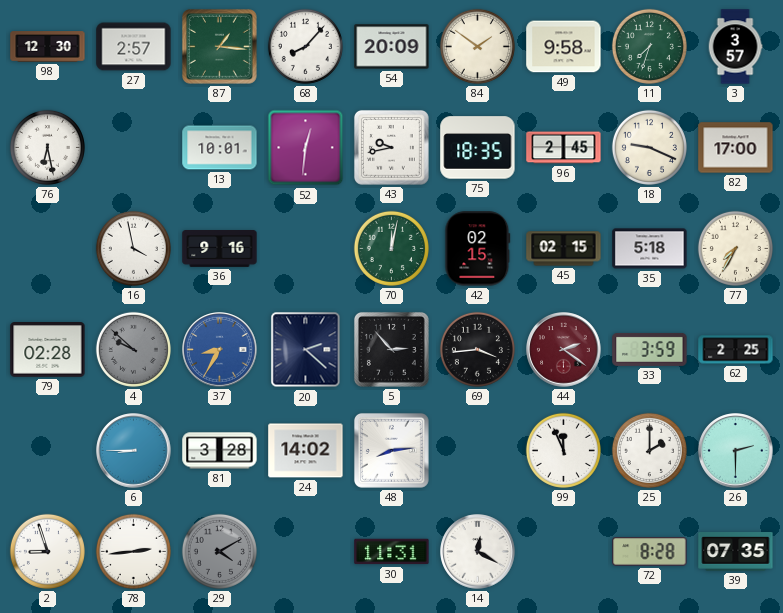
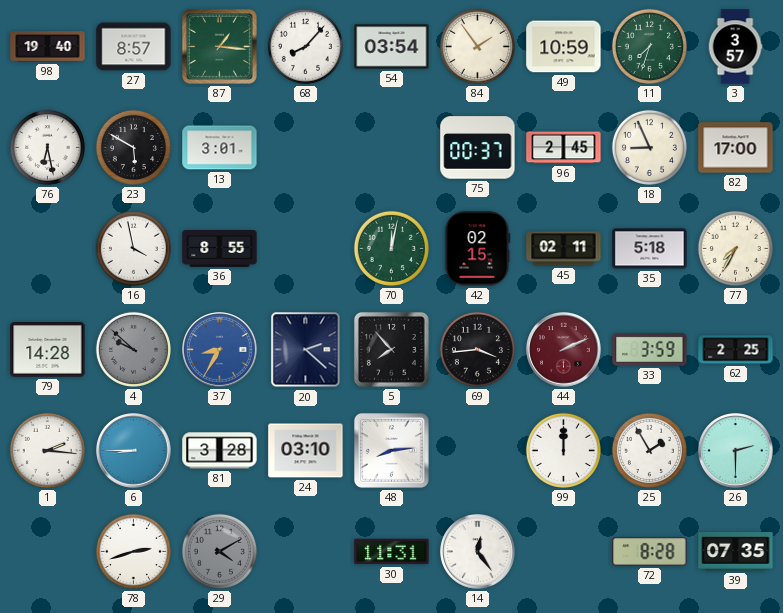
98: 12:30 -> 19:40
27: 2:57 -> 8:57
54: 20:09 -> 03:54
84: 1:51 -> 1:54
49: 9:58 -> 10:59
23: none -> 5:50
13: 10:01 -> 3:01
52: 12:31 -> none
43: 9:43 -> none
75: 18:35 -> 00:37
18: 9:19 -> 8:56
36: 9:16 -> 8:55
45: 02:15 -> 02:11
79: 02:28 -> 14:28
5: 2:53 -> 7:53
44: 2:21 -> 2:11
1: none -> 2:16
24: 14:02 -> 03:10
99: 11:56 -> 12:00
25: 2:00 -> 1:55
2: 8:57 -> none
78: 2:44 -> 2:42
14: 12:20 -> 12:24
